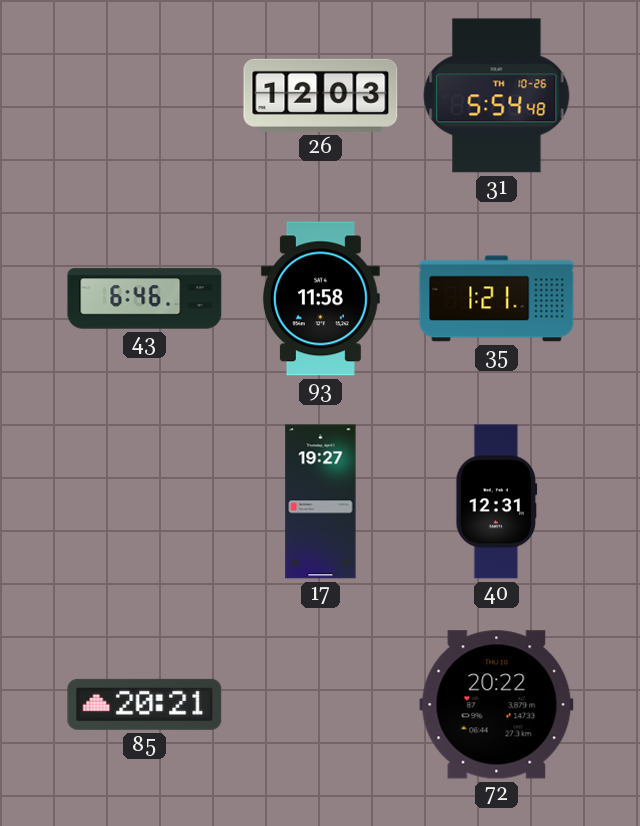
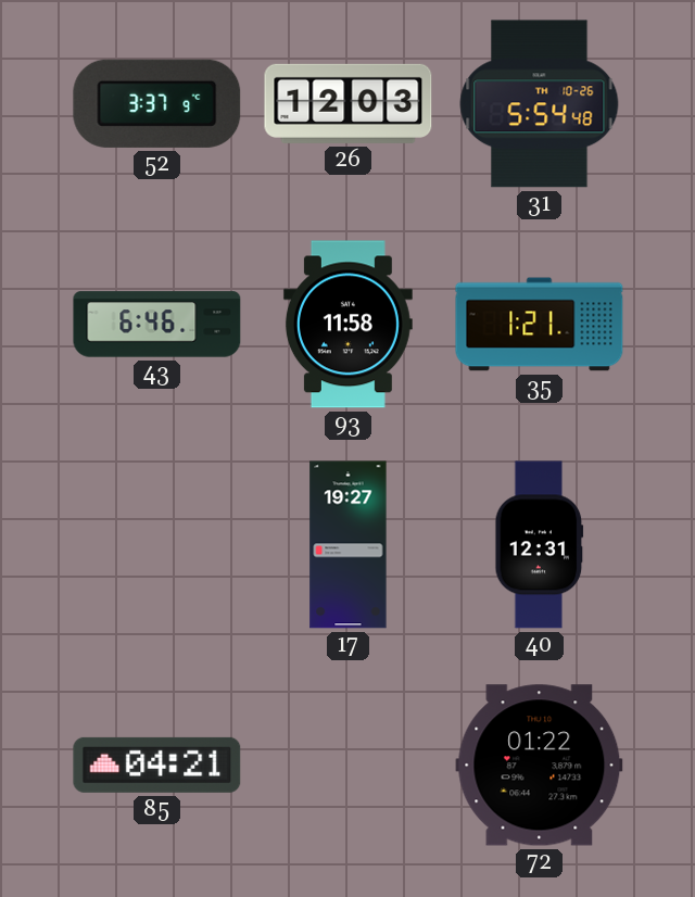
52: none -> 3:37
85: 20:21 -> 04:21
72: 20:22 -> 01:22
